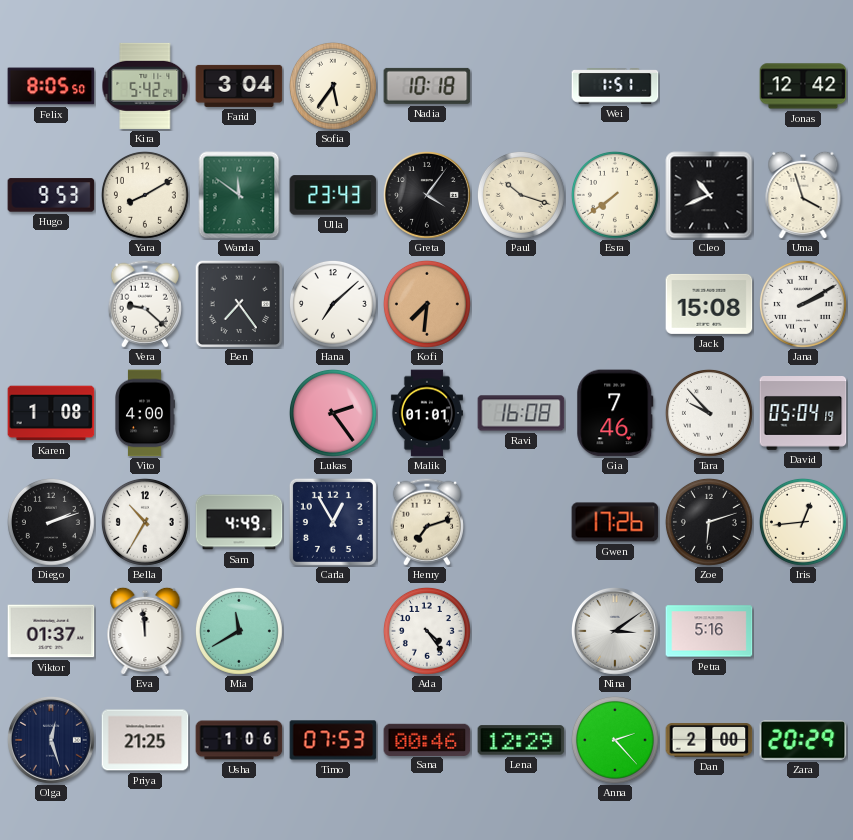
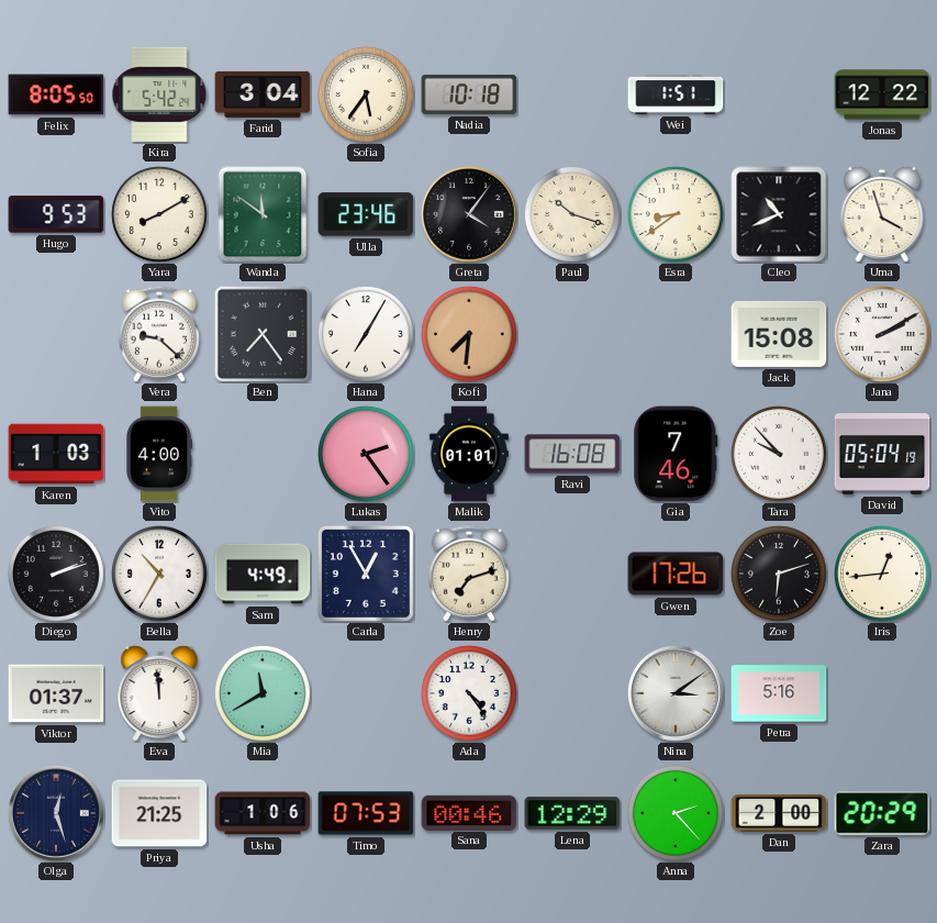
Jonas: 12:42 -> 12:22
Ulla: 23:43 -> 23:46
Esra: 7:39 -> 8:39
Hana: 7:08 -> 7:05
Karen: 1:08 -> 1:03
